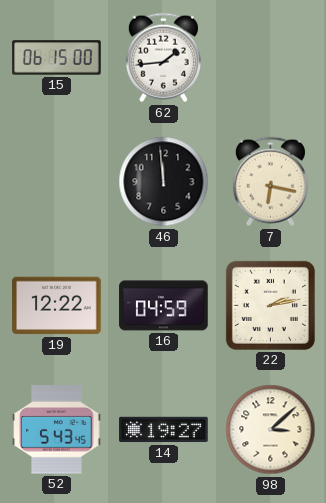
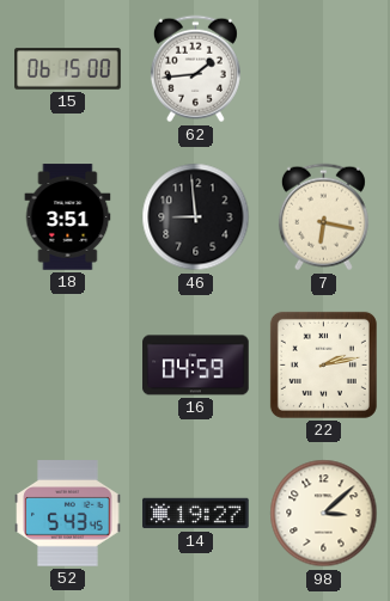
18: none -> 3:51
46: 11:59 -> 8:59
19: 12:22 -> none
